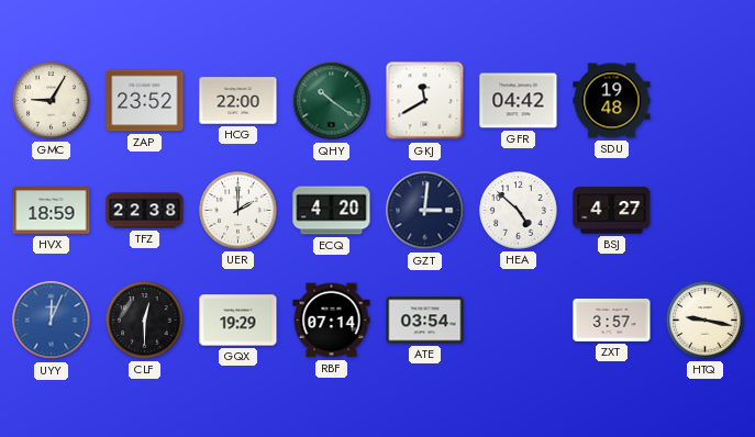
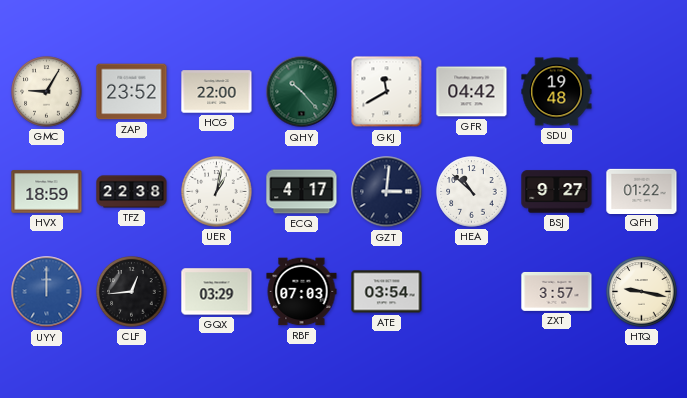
QHY: 10:21 -> 10:23
UER: 2:00 -> 1:02
ECQ: 4:20 -> 4:17
HEA: 4:52 -> 10:52
BSJ: 4:27 -> 9:27
QFH: none -> 01:22
UYY: 12:04 -> 12:00
CLF: 12:30 -> 12:44
GQX: 19:29 -> 03:29
RBF: 07:14 -> 07:03
